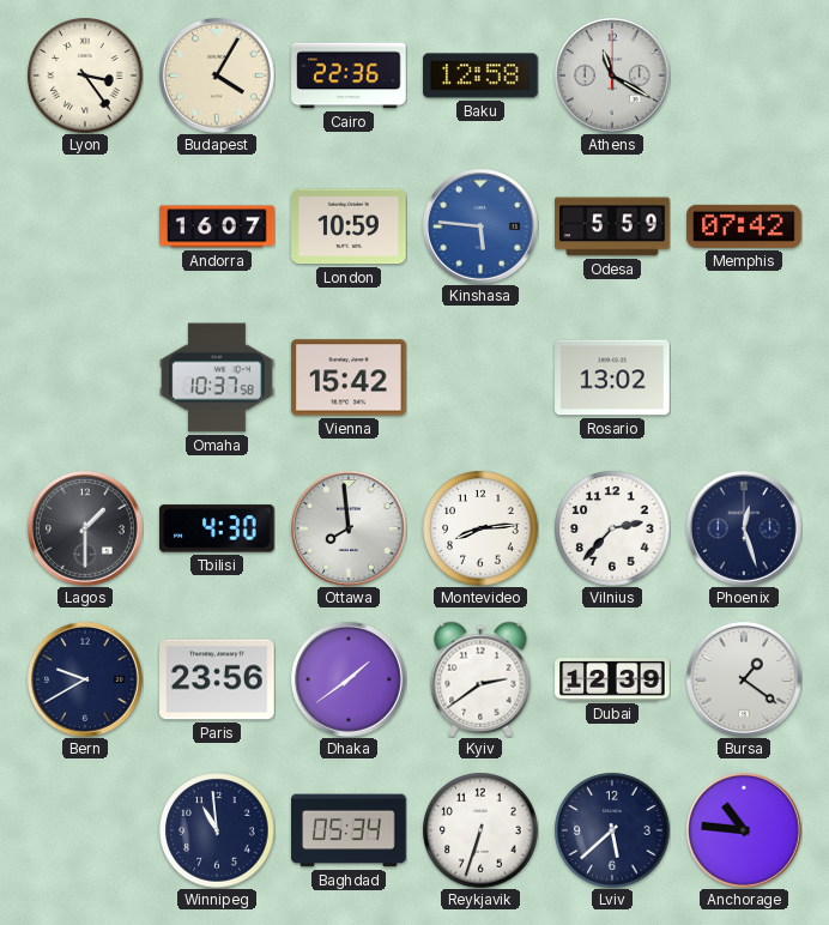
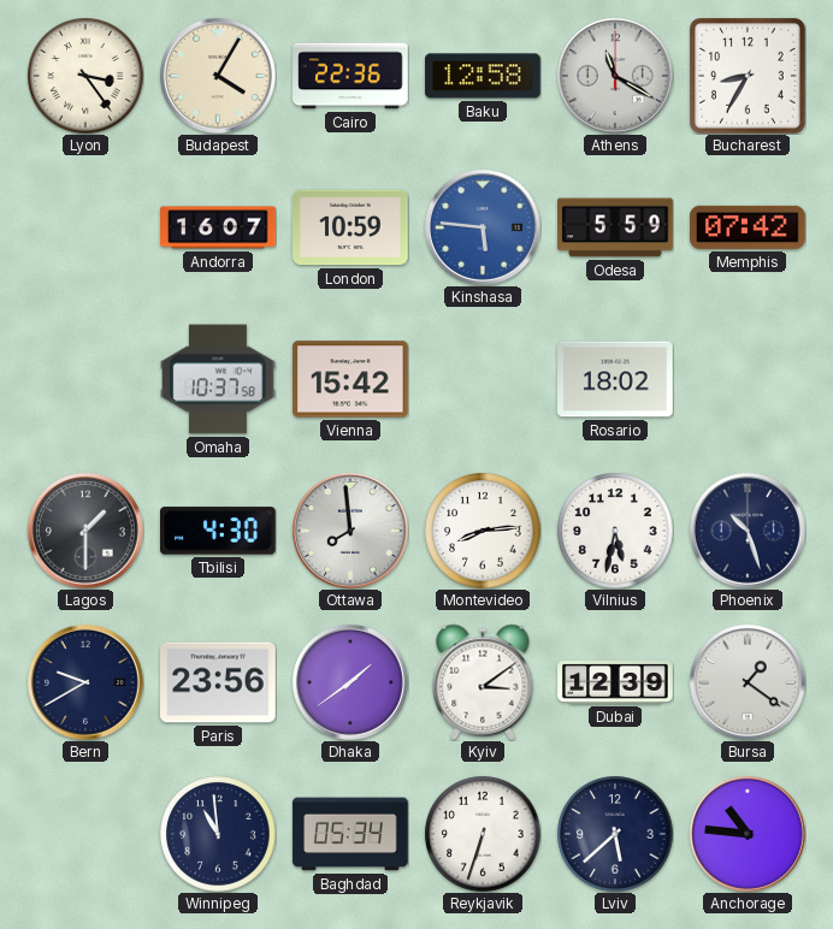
Bucharest: none -> 8:35
Rosario: 13:02 -> 18:02
Vilnius: 2:37 -> 5:32
Phoenix: 12:27 -> 10:27
Kyiv: 2:39 -> 3:09
